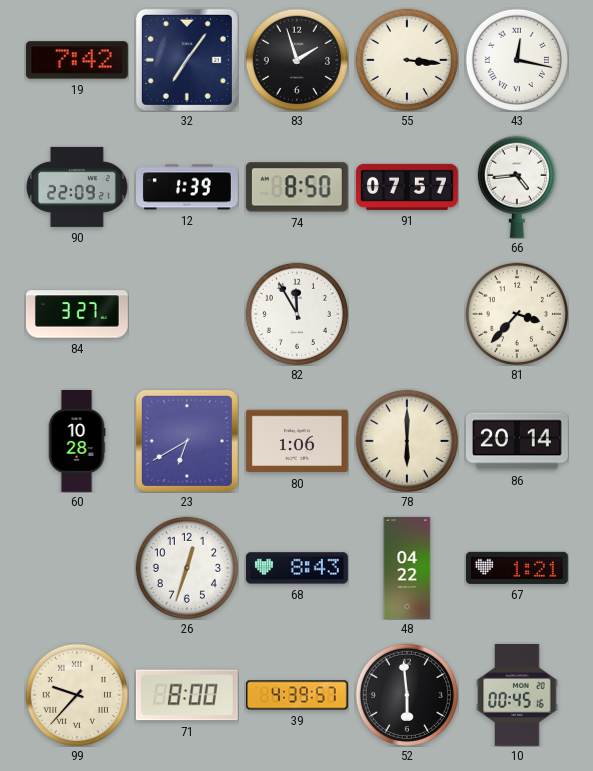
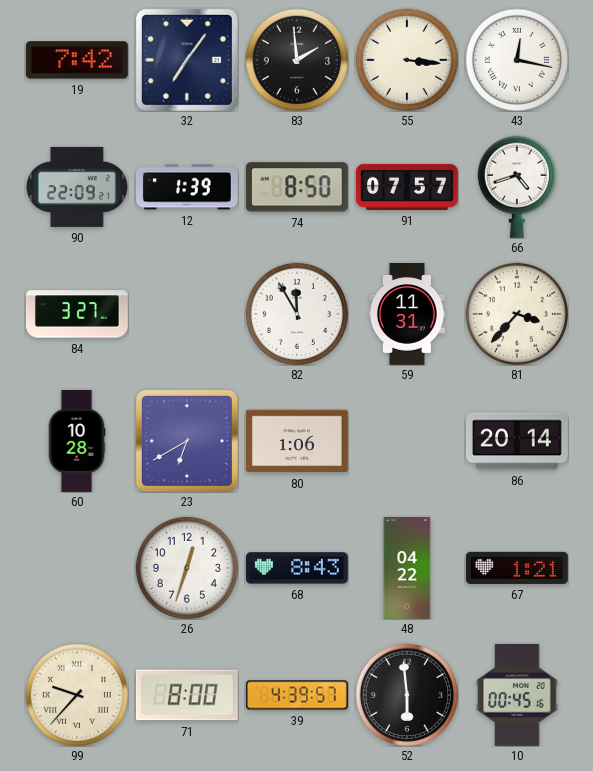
83: 1:57 -> 1:59
66: 4:44 -> 4:42
59: none -> 11:31
78: 6:00 -> none
